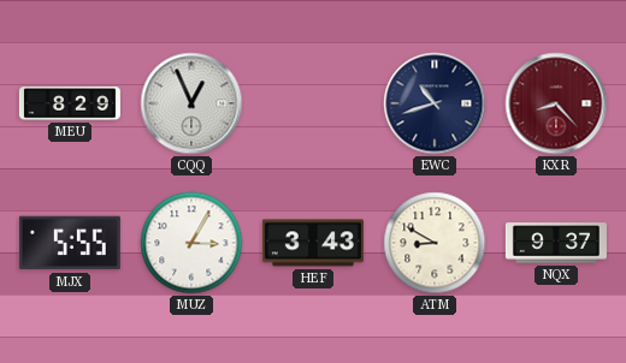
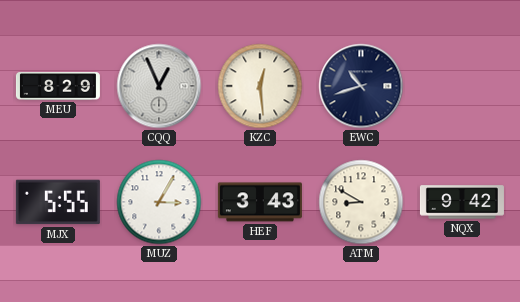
KZC: none -> 12:29
KXR: 8:23 -> none
NQX: 9:37 -> 9:42
